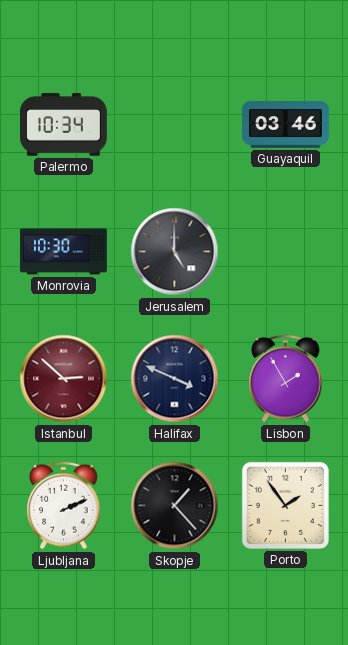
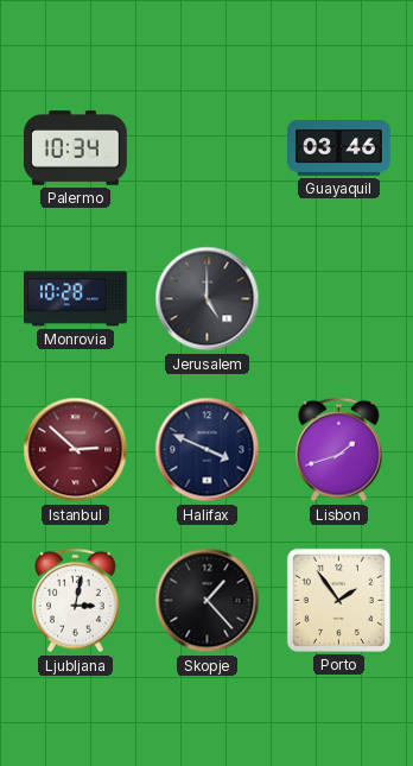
Monrovia: 10:30 -> 10:28
Lisbon: 1:55 -> 1:42
Ljubljana: 2:11 -> 3:02
